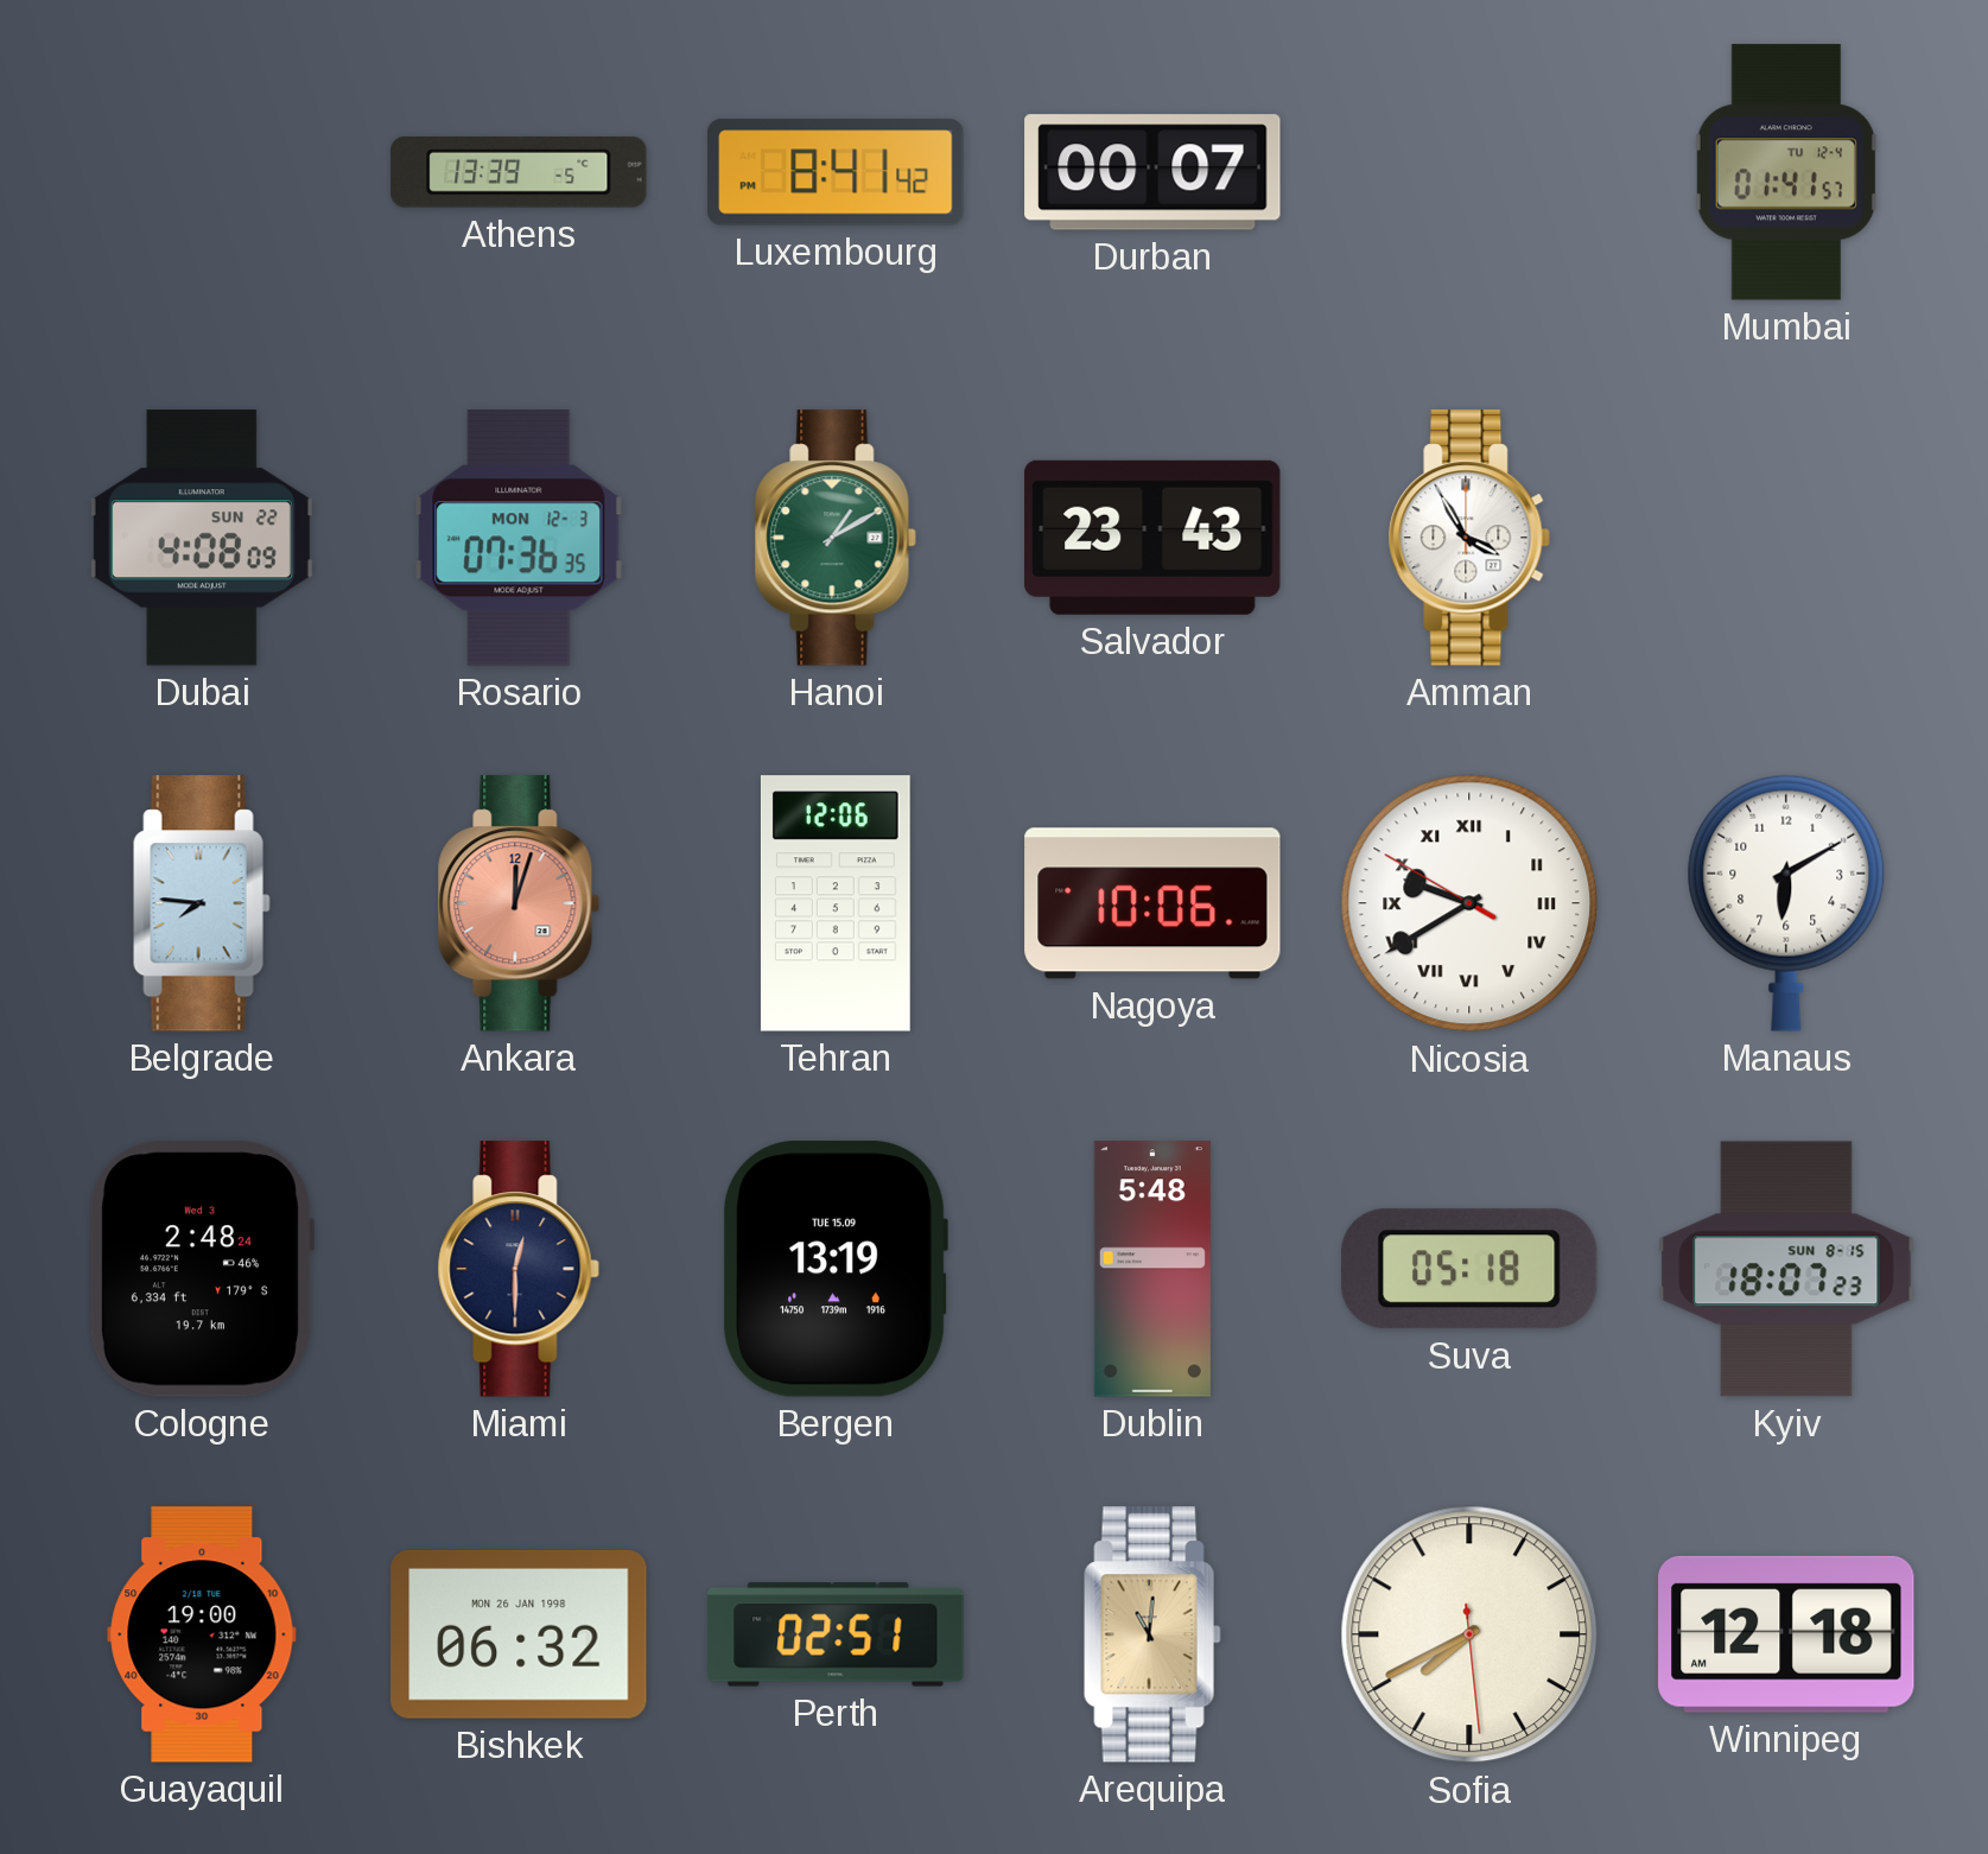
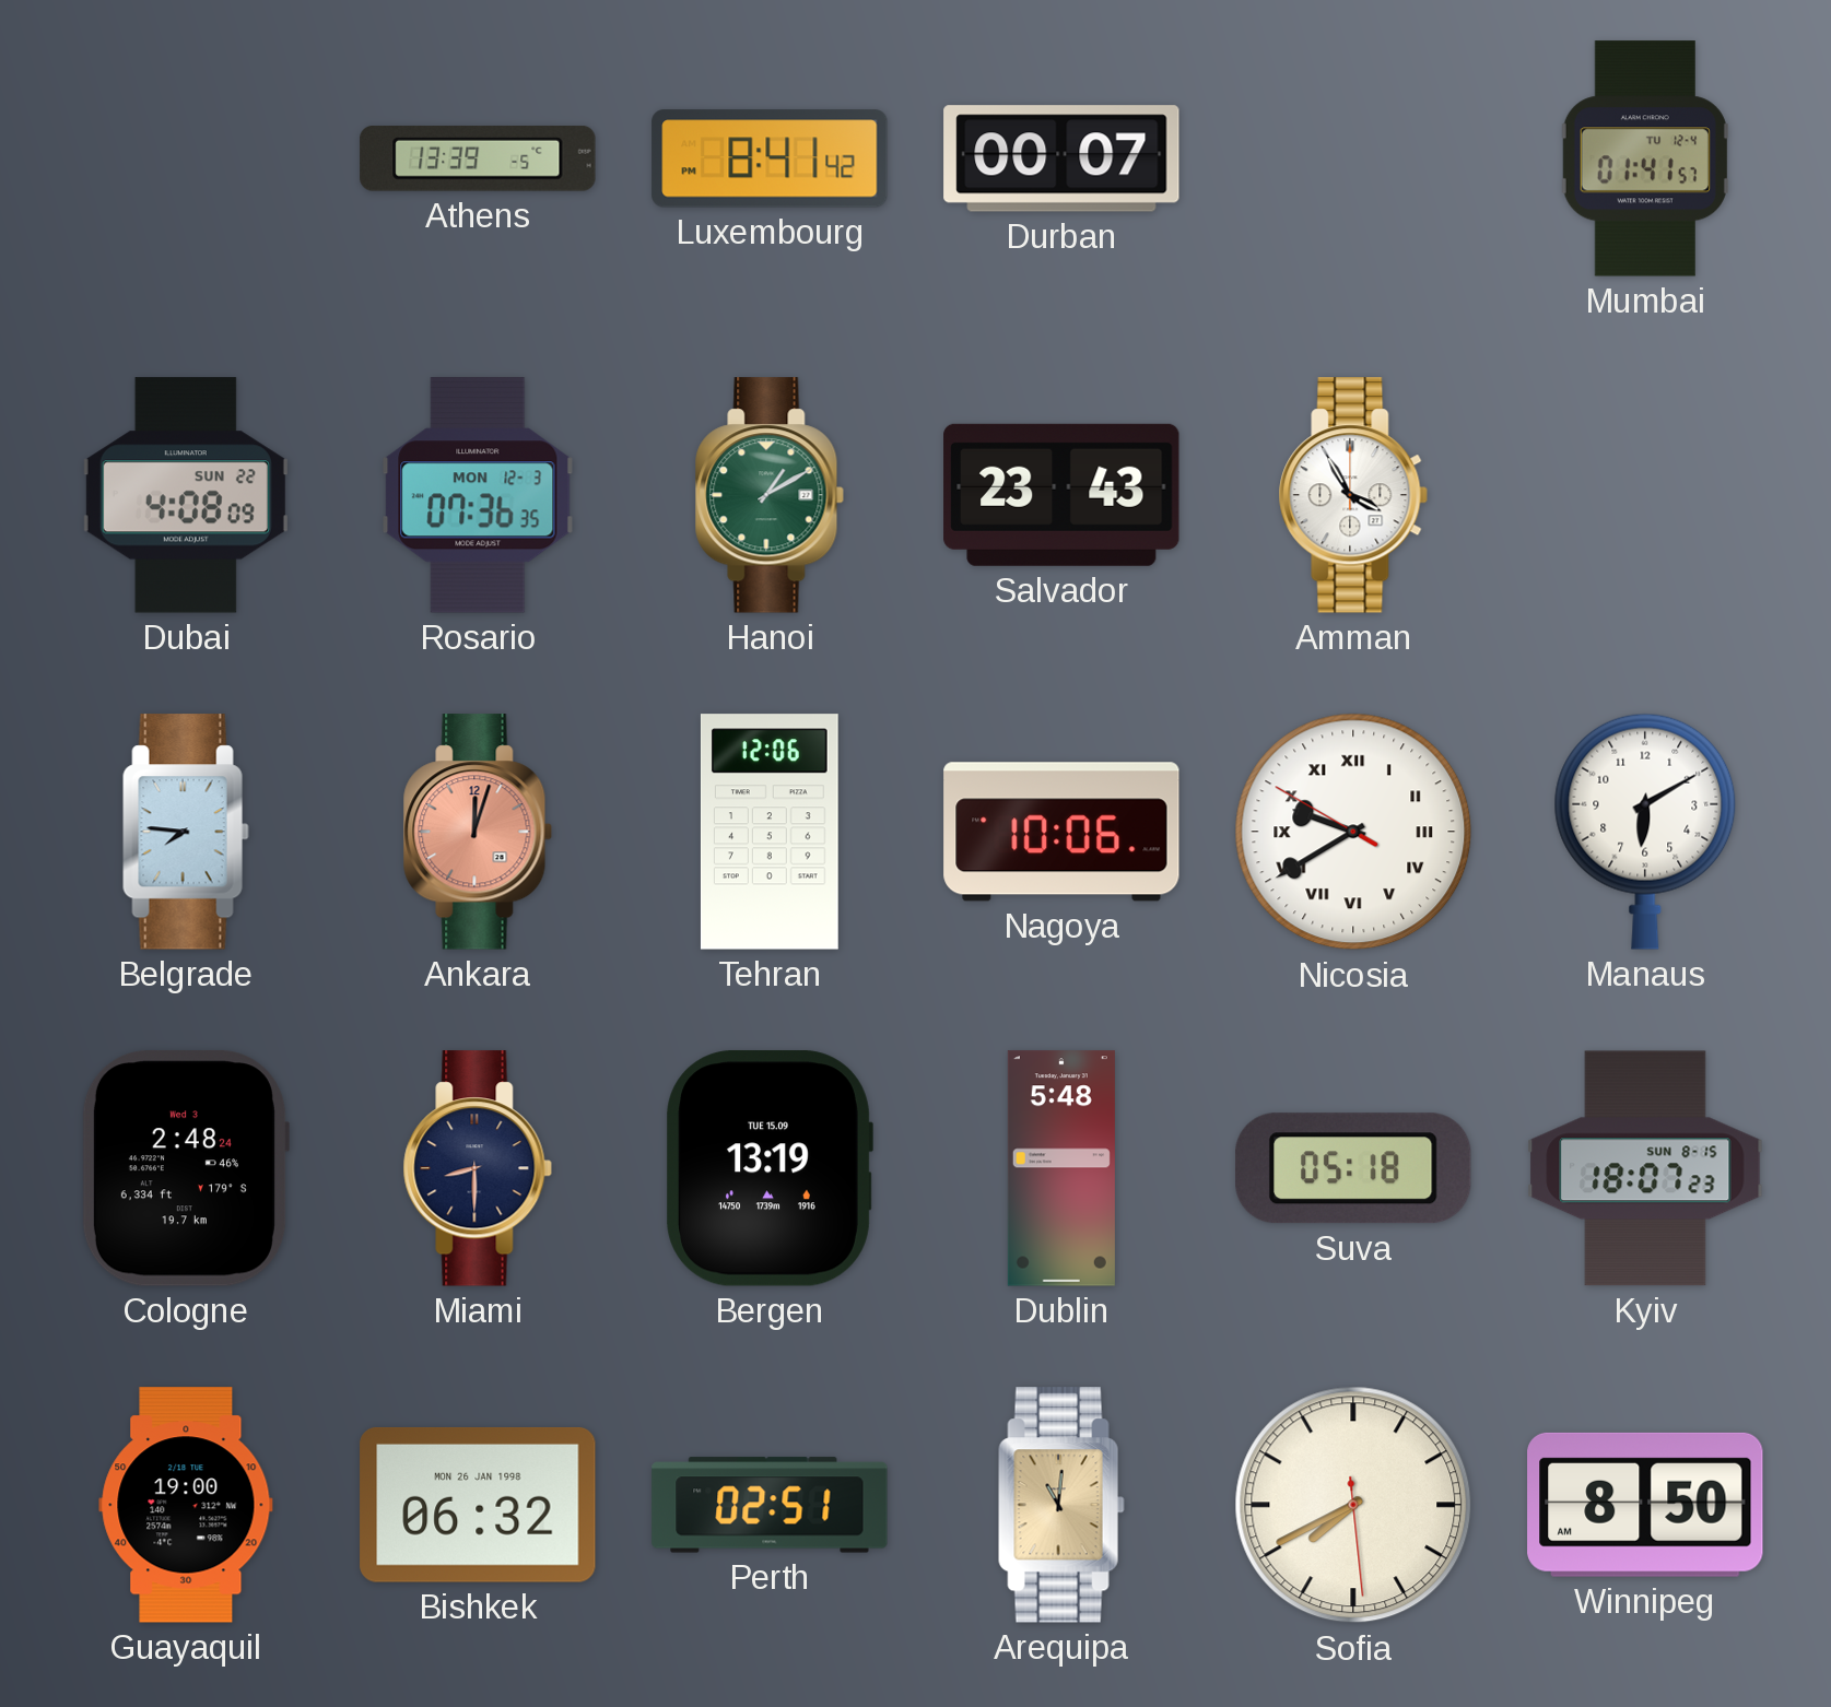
Miami: 12:30 -> 8:30
Winnipeg: 12:18 -> 8:50
